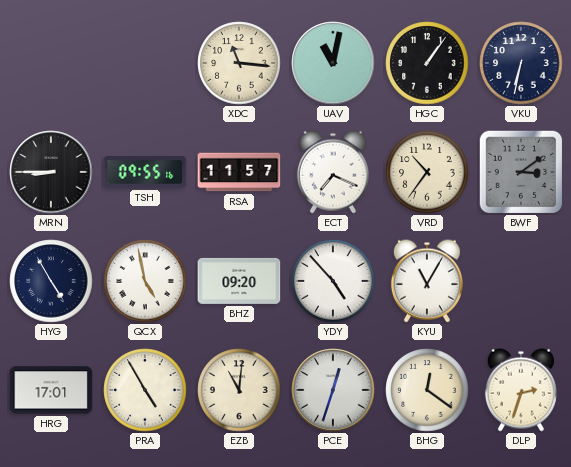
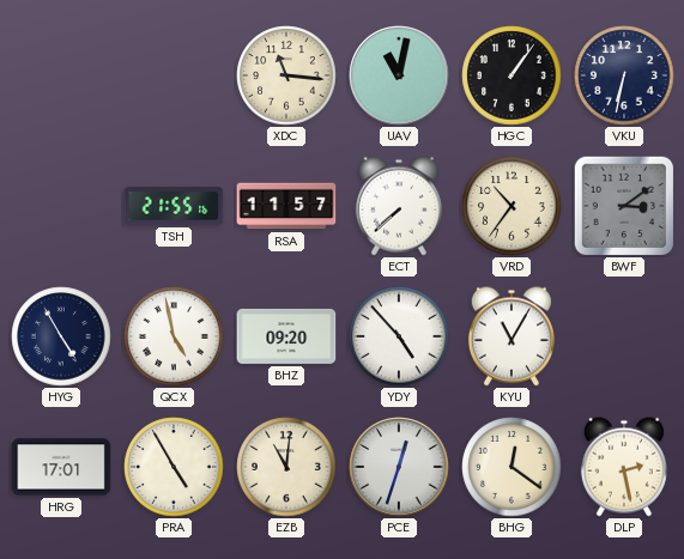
MRN: 8:45 -> none
TSH: 09:55 -> 21:55
ECT: 7:19 -> 7:38
DLP: 2:33 -> 2:28
